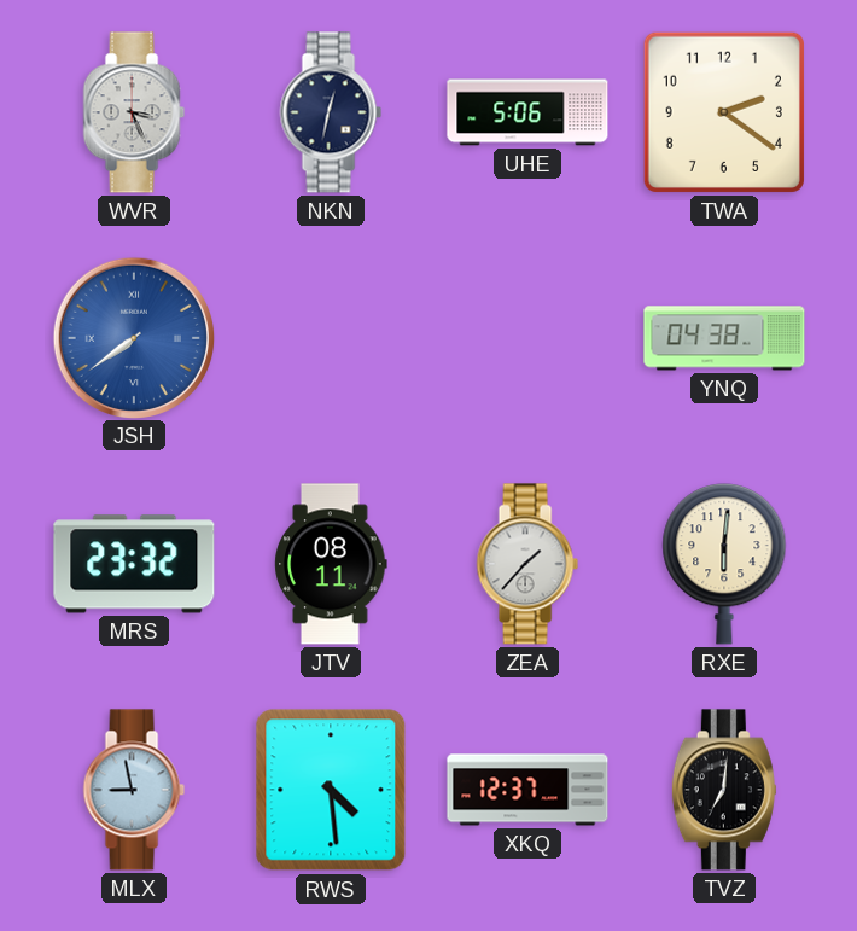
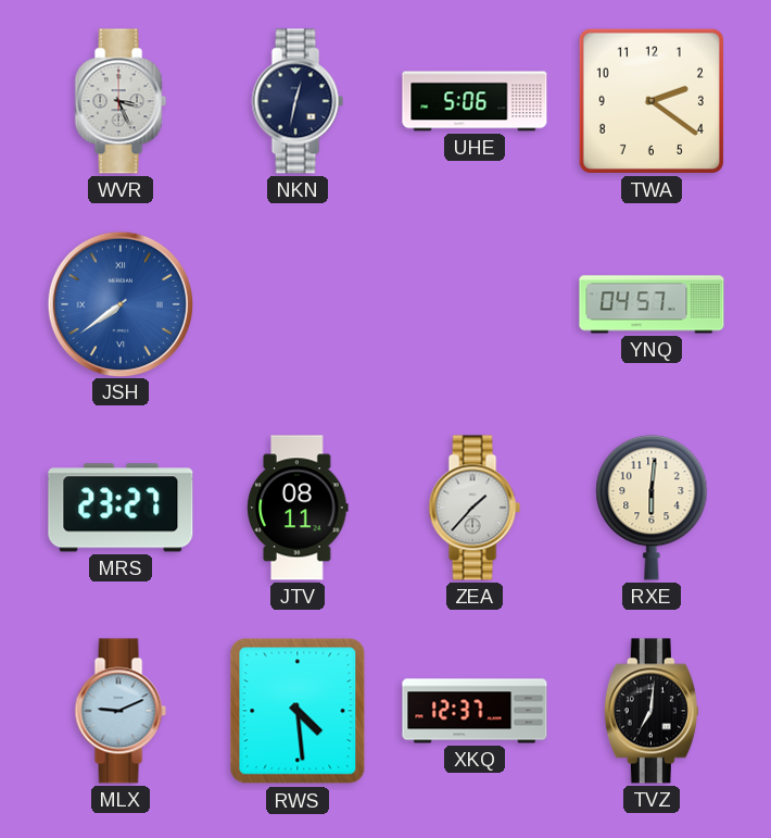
YNQ: 04:38 -> 04:57
MRS: 23:32 -> 23:27
MLX: 8:58 -> 9:11
